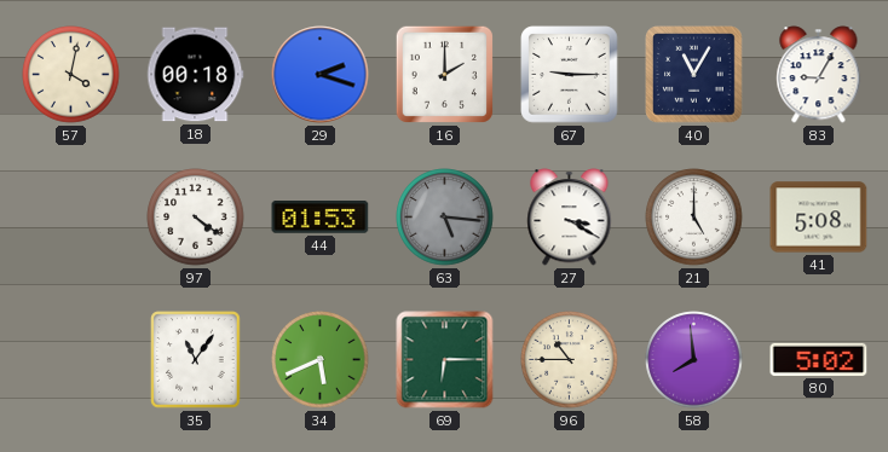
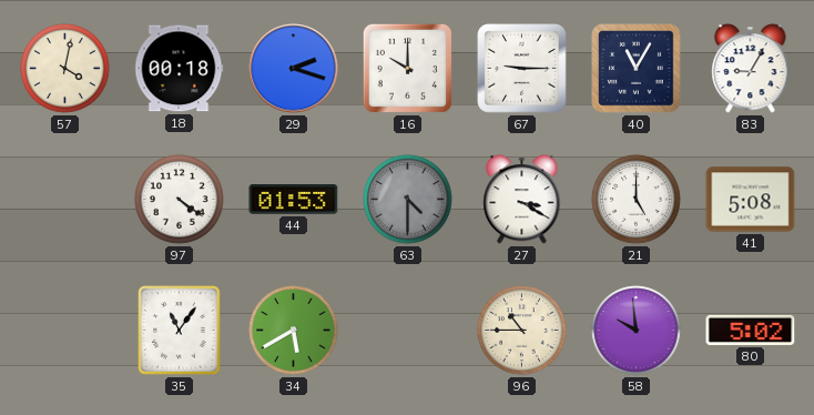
16: 2:00 -> 10:00
63: 5:16 -> 4:30
34: 5:41 -> 5:40
69: 6:15 -> none
58: 7:59 -> 9:59
